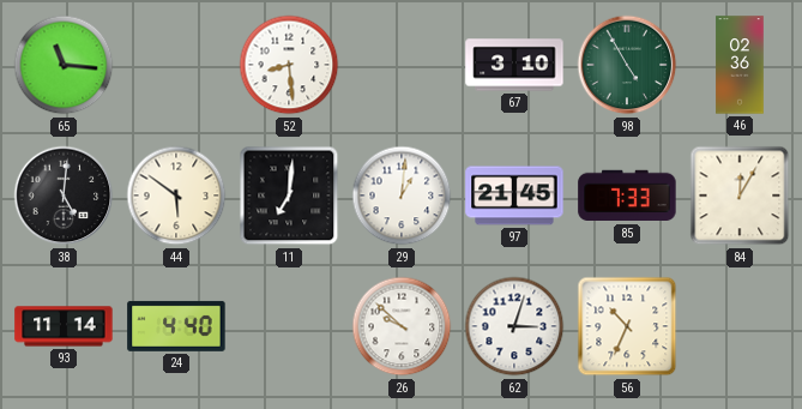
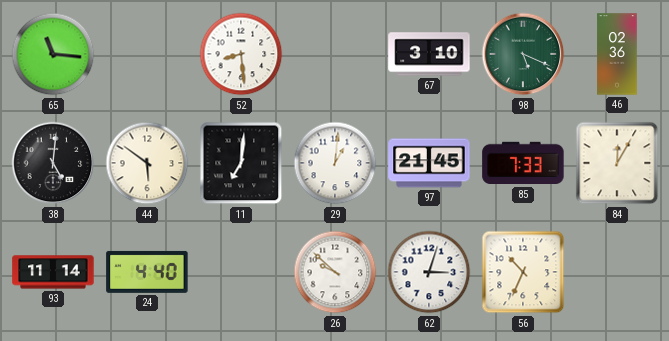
98: 4:55 -> 5:19
